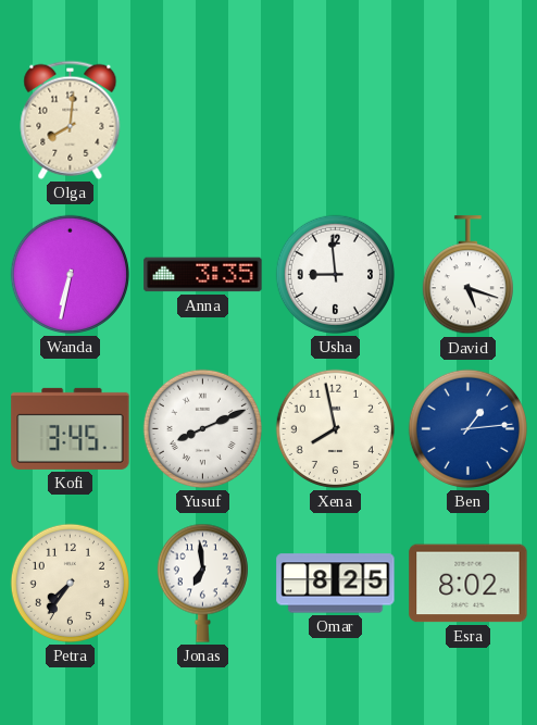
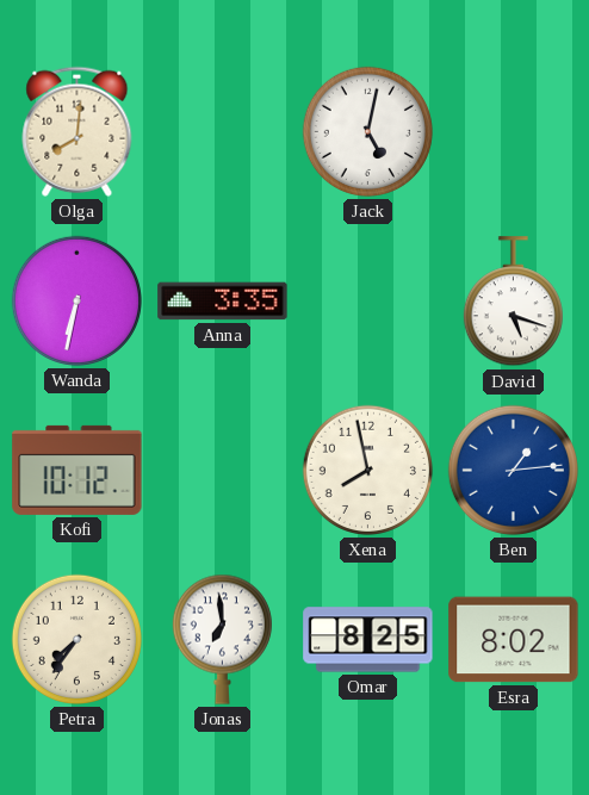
Jack: none -> 5:02
Usha: 8:59 -> none
Kofi: 3:45 -> 10:12
Yusuf: 8:11 -> none
